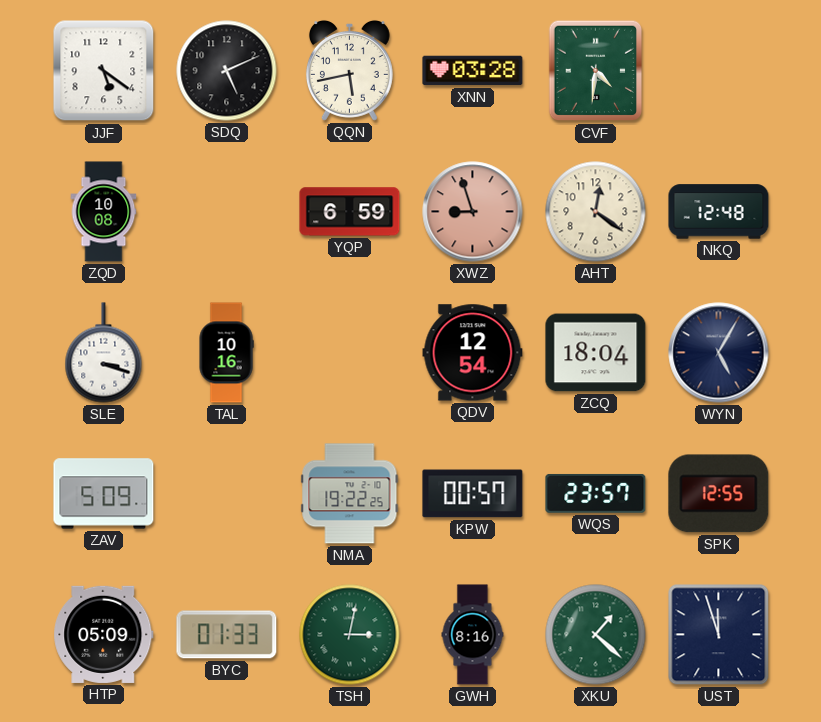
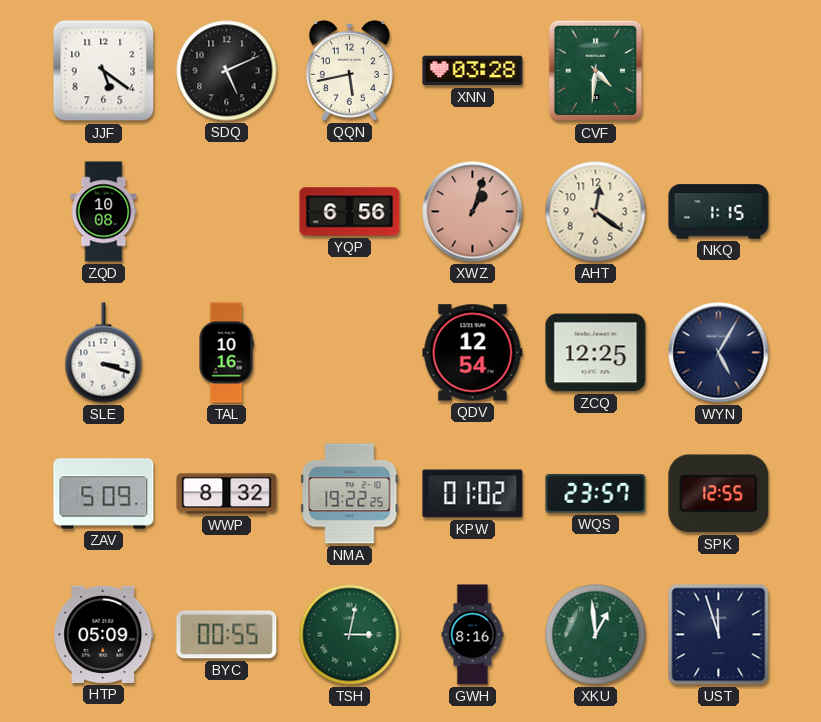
YQP: 6:59 -> 6:56
XWZ: 8:57 -> 1:03
NKQ: 12:48 -> 1:15
ZCQ: 18:04 -> 12:25
WWP: none -> 8:32
KPW: 00:57 -> 01:02
BYC: 01:33 -> 00:55
XKU: 1:22 -> 12:59
